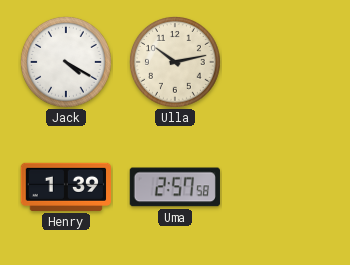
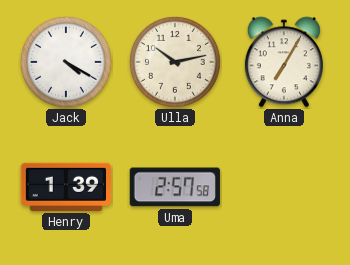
Anna: none -> 7:05
